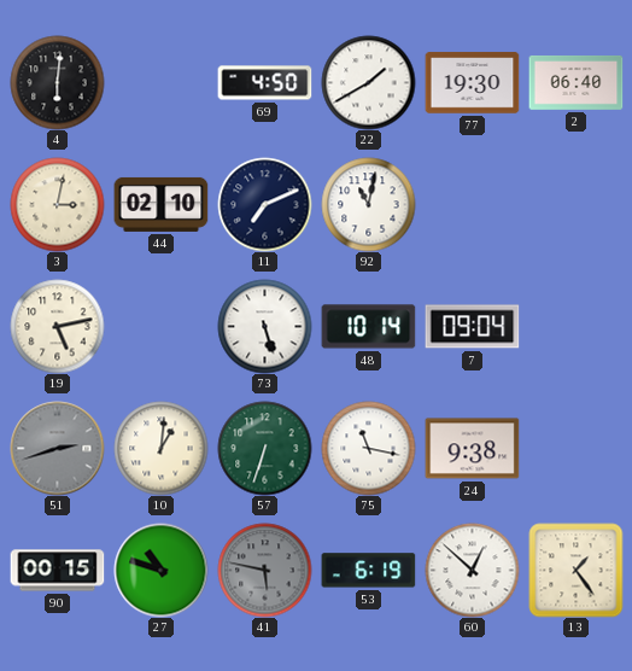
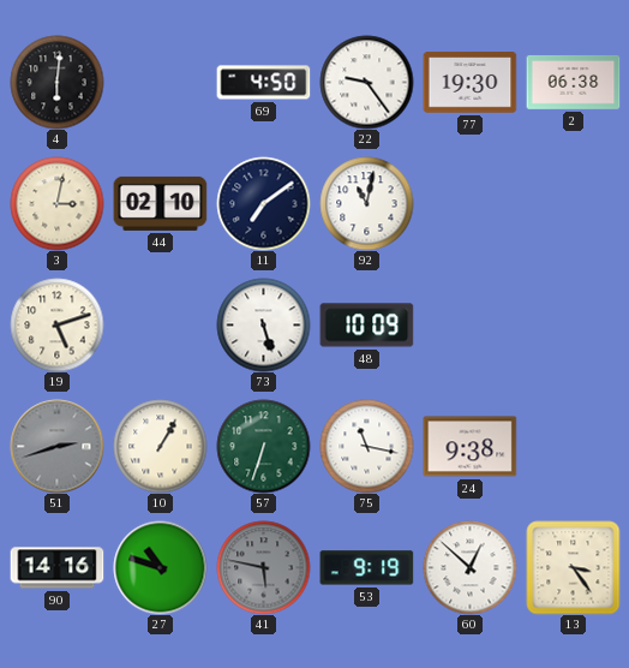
22: 1:40 -> 9:24
2: 06:40 -> 06:38
11: 7:11 -> 7:09
19: 5:13 -> 5:12
48: 10:14 -> 10:09
7: 09:04 -> none
10: 1:01 -> 1:05
90: 00:15 -> 14:16
53: 6:19 -> 9:19
13: 1:24 -> 3:24
